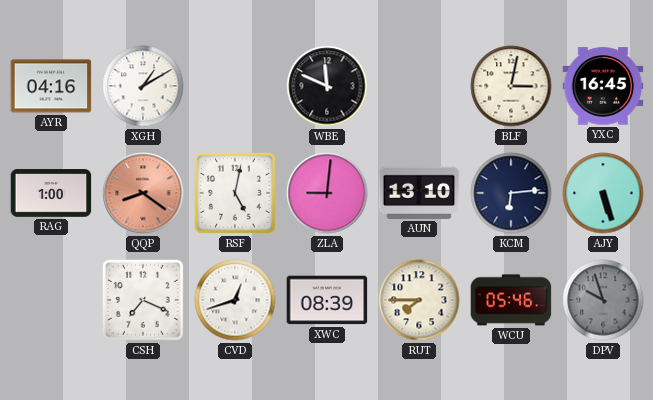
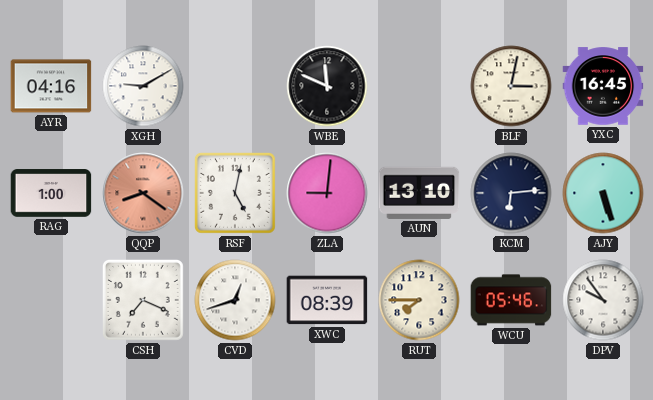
XGH: 1:10 -> 9:10
DPV: 9:57 -> 9:54
DPV dial: grey -> white
